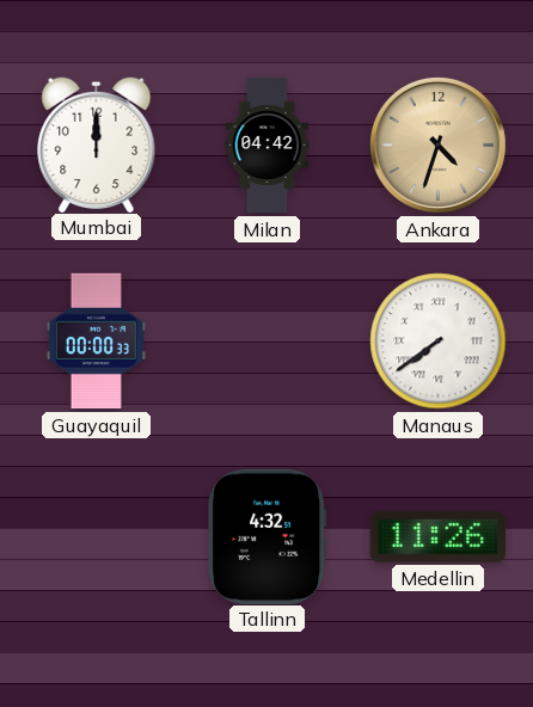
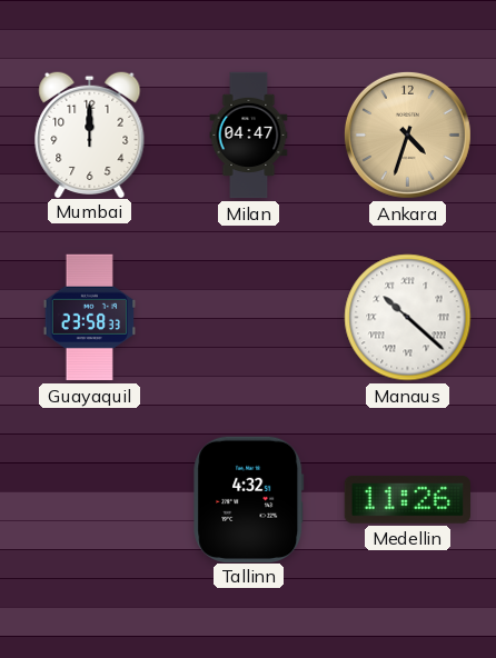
Milan: 04:42 -> 04:47
Guayaquil: 00:00 -> 23:58
Manaus: 7:39 -> 10:22
